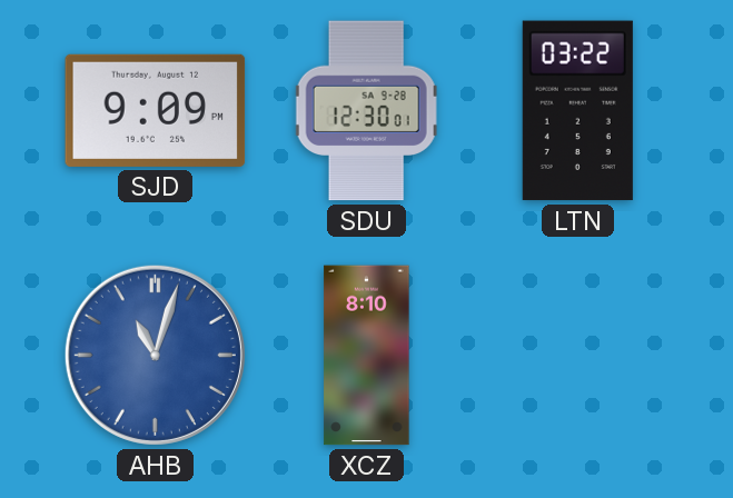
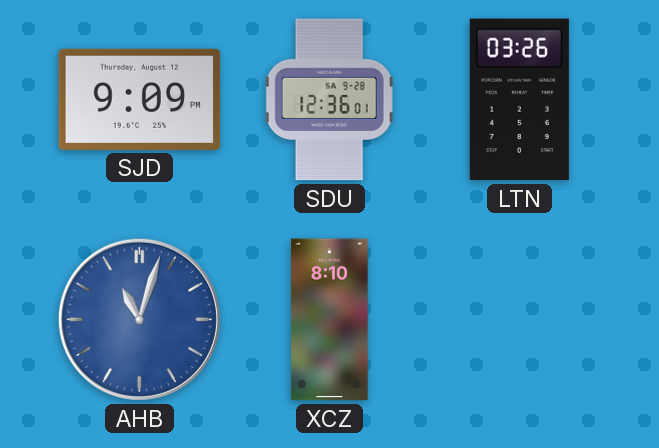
SDU: 12:30 -> 12:36
LTN: 03:22 -> 03:26
